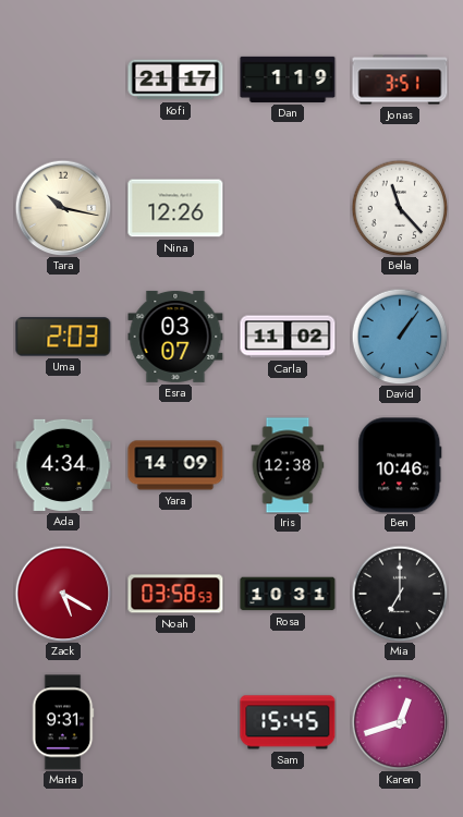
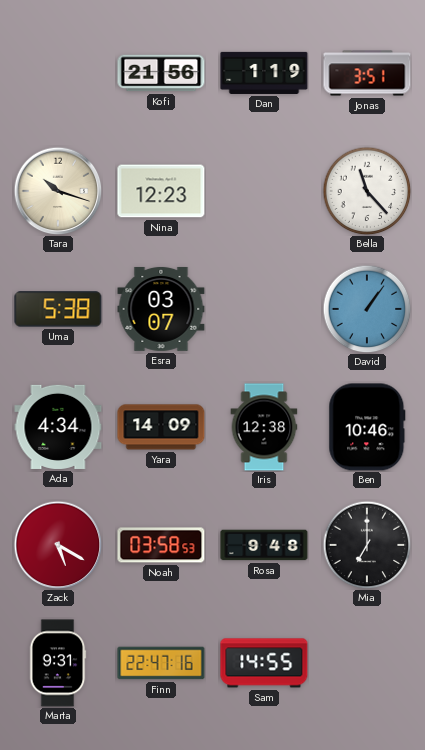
Kofi: 21:17 -> 21:56
Tara: 10:17 -> 10:18
Nina: 12:26 -> 12:23
Uma: 2:03 -> 5:38
Carla: 11:02 -> none
Rosa: 10:31 -> 9:48
Finn: none -> 22:47
Sam: 15:45 -> 14:55
Karen: 12:42 -> none
